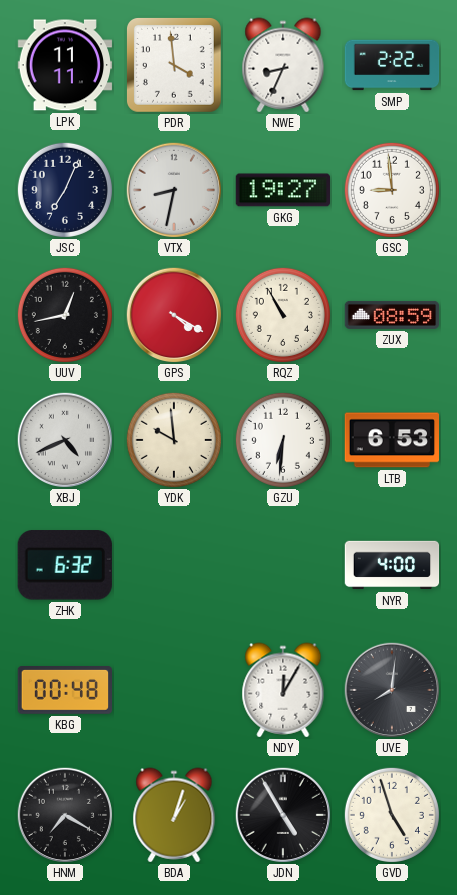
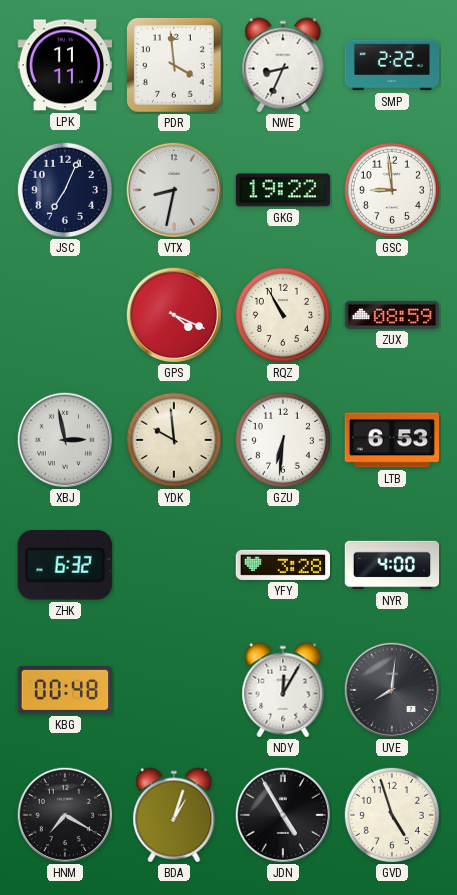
GKG: 19:27 -> 19:22
UUV: 12:43 -> none
GPS: 4:20 -> 4:19
XBJ: 4:41 -> 2:58
YFY: none -> 3:28
